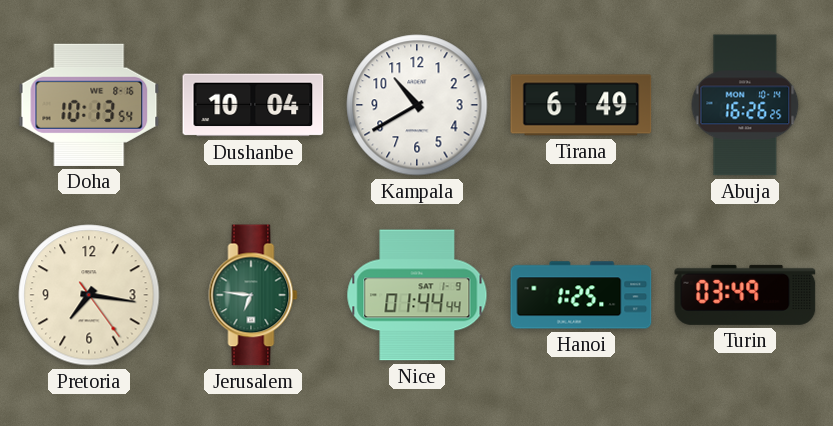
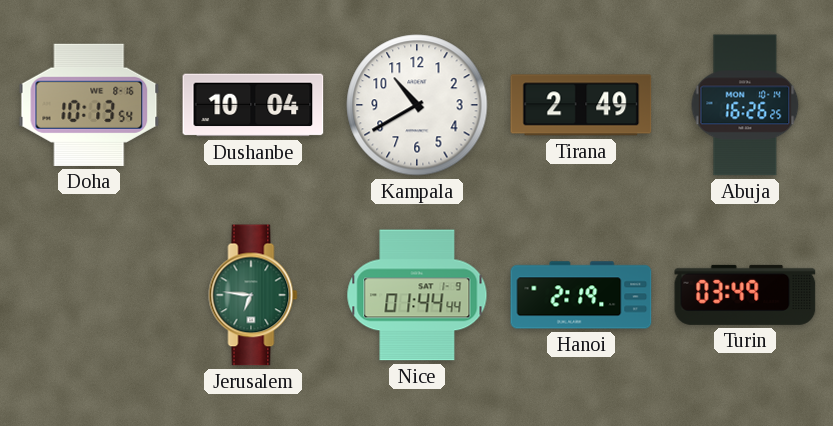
Tirana: 6:49 -> 2:49
Pretoria: 7:16 -> none
Hanoi: 1:25 -> 2:19
